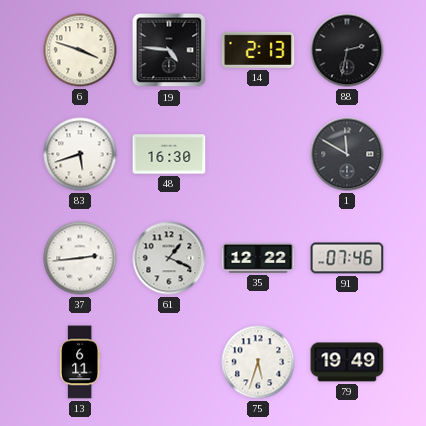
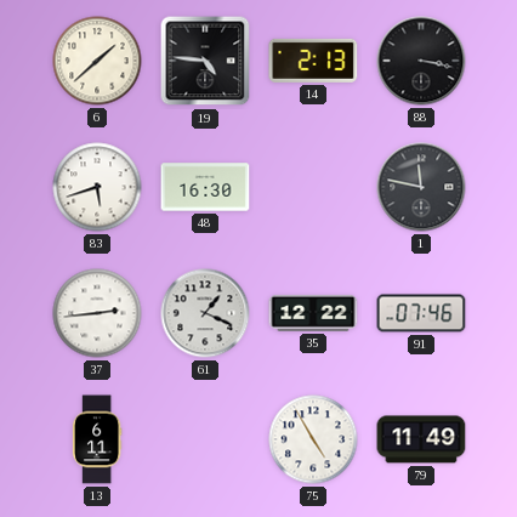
6: 3:48 -> 1:38
88: 2:32 -> 3:17
1: 11:50 -> 11:47
75: 5:33 -> 4:55
79: 19:49 -> 11:49
